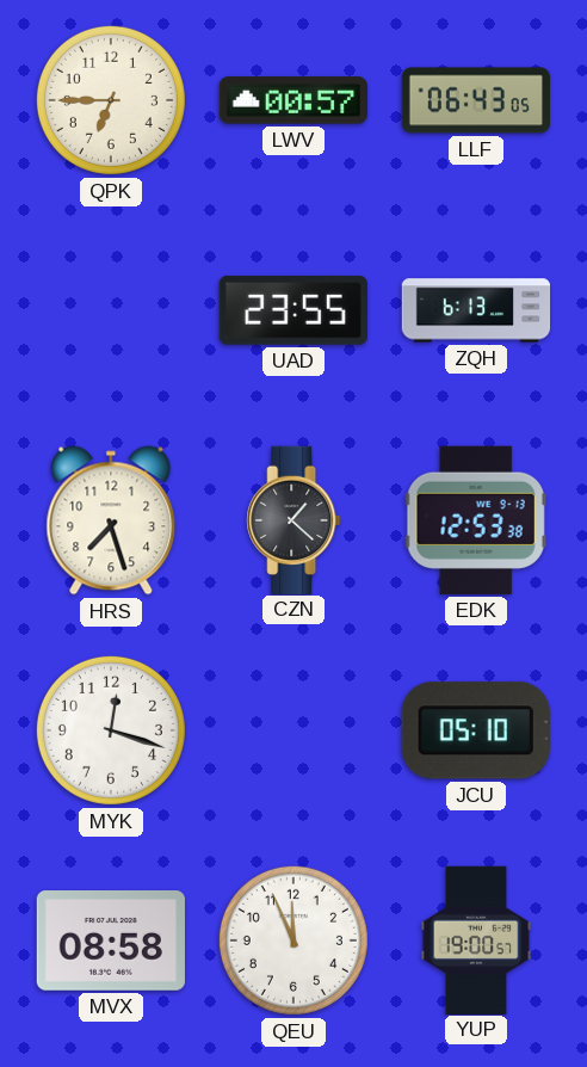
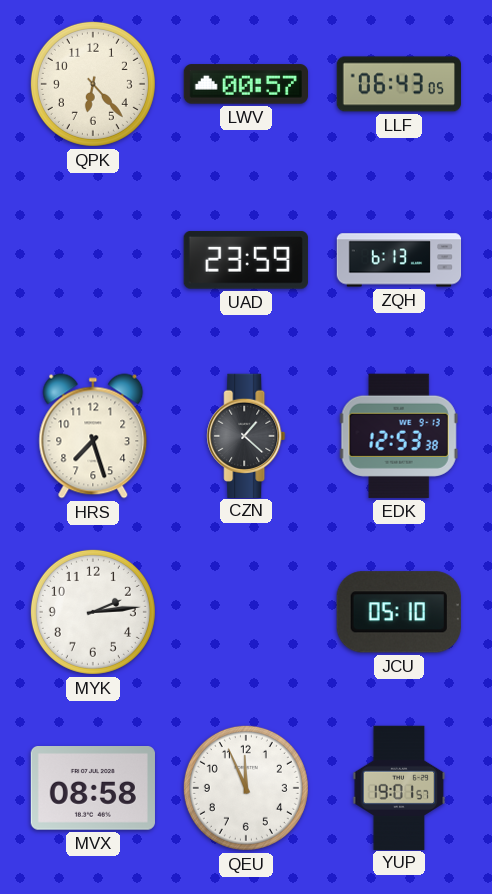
QPK: 6:45 -> 6:23
UAD: 23:55 -> 23:59
MYK: 12:18 -> 2:14
YUP: 19:00 -> 19:01
